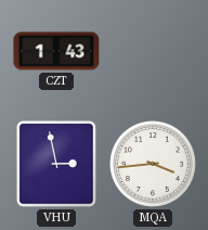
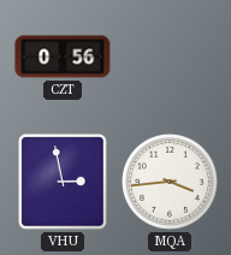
CZT: 1:43 -> 0:56
